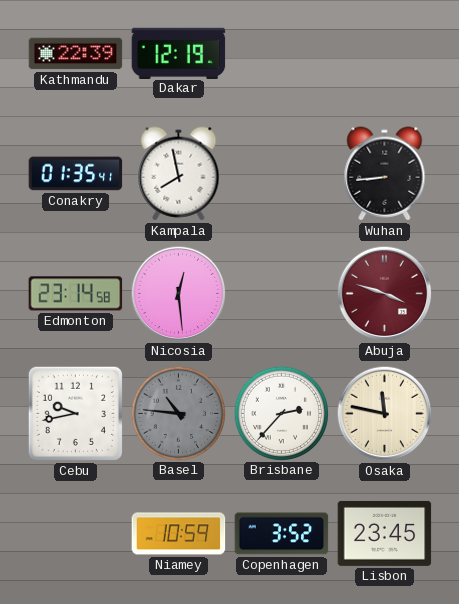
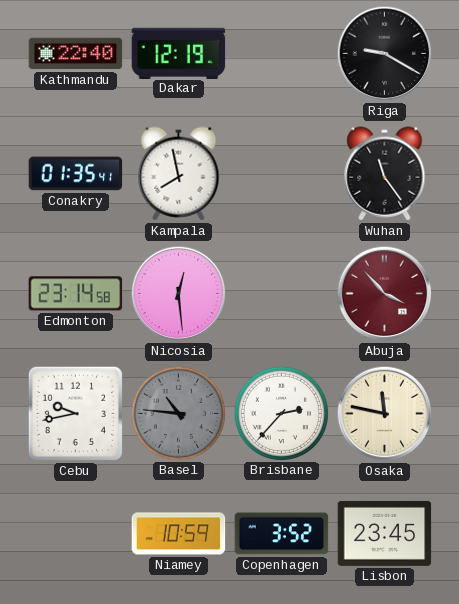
Kathmandu: 22:39 -> 22:40
Riga: none -> 9:20
Wuhan: 8:44 -> 11:24
Abuja: 3:48 -> 3:53
